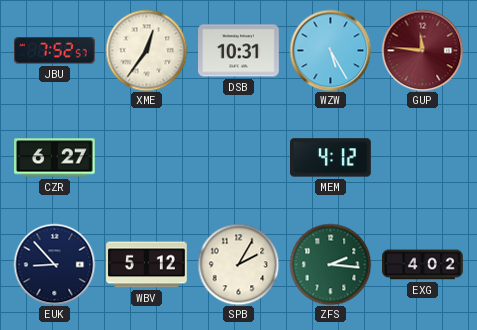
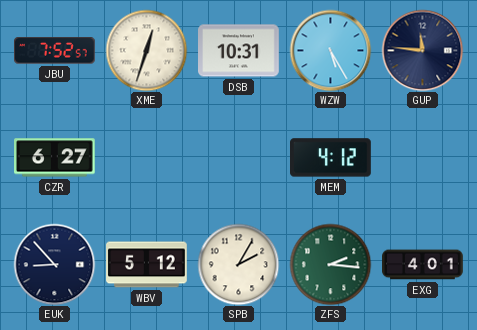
XME: 12:36 -> 12:33
GUP dial: burgundy -> navy
EXG: 4:02 -> 4:01
